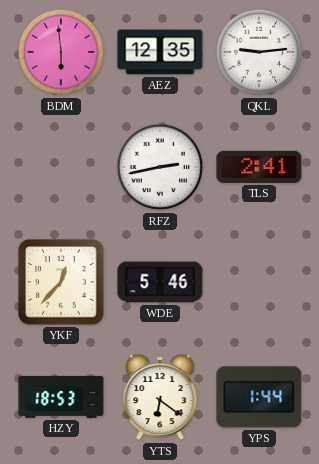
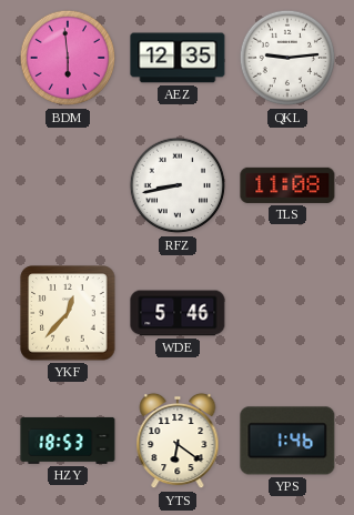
RFZ: 2:43 -> 8:43
TLS: 2:41 -> 11:08
YPS: 1:44 -> 1:46
